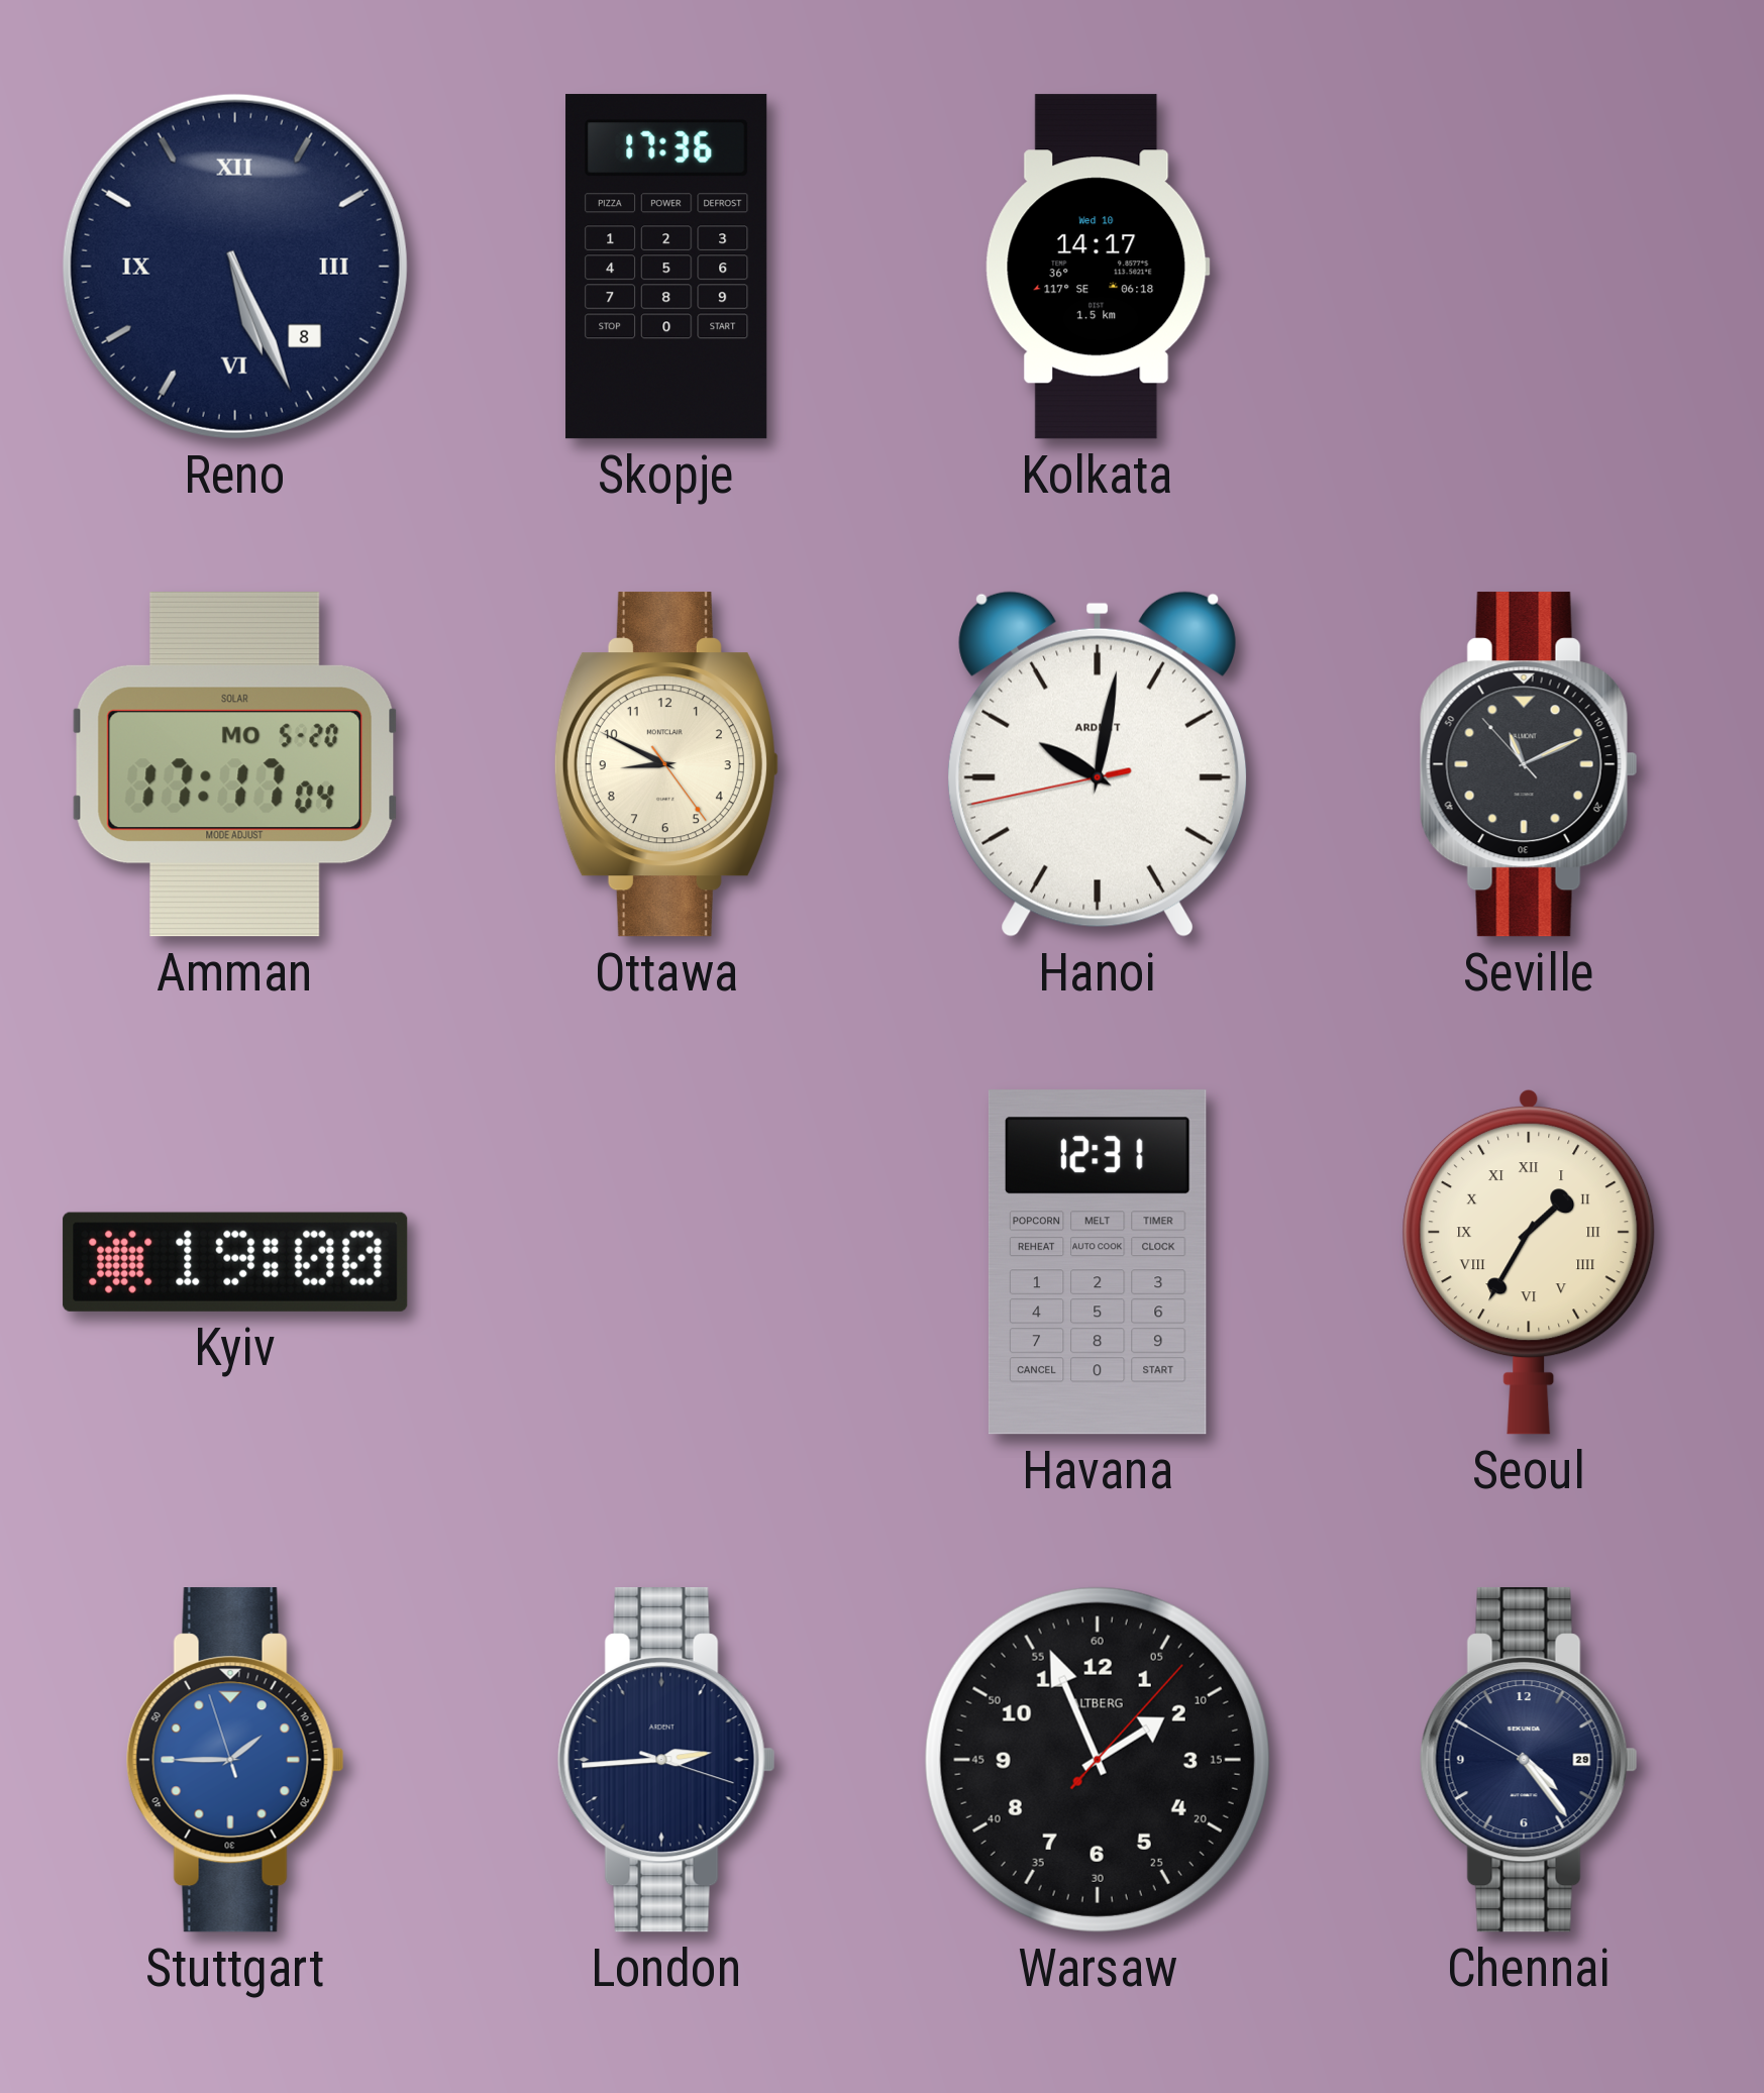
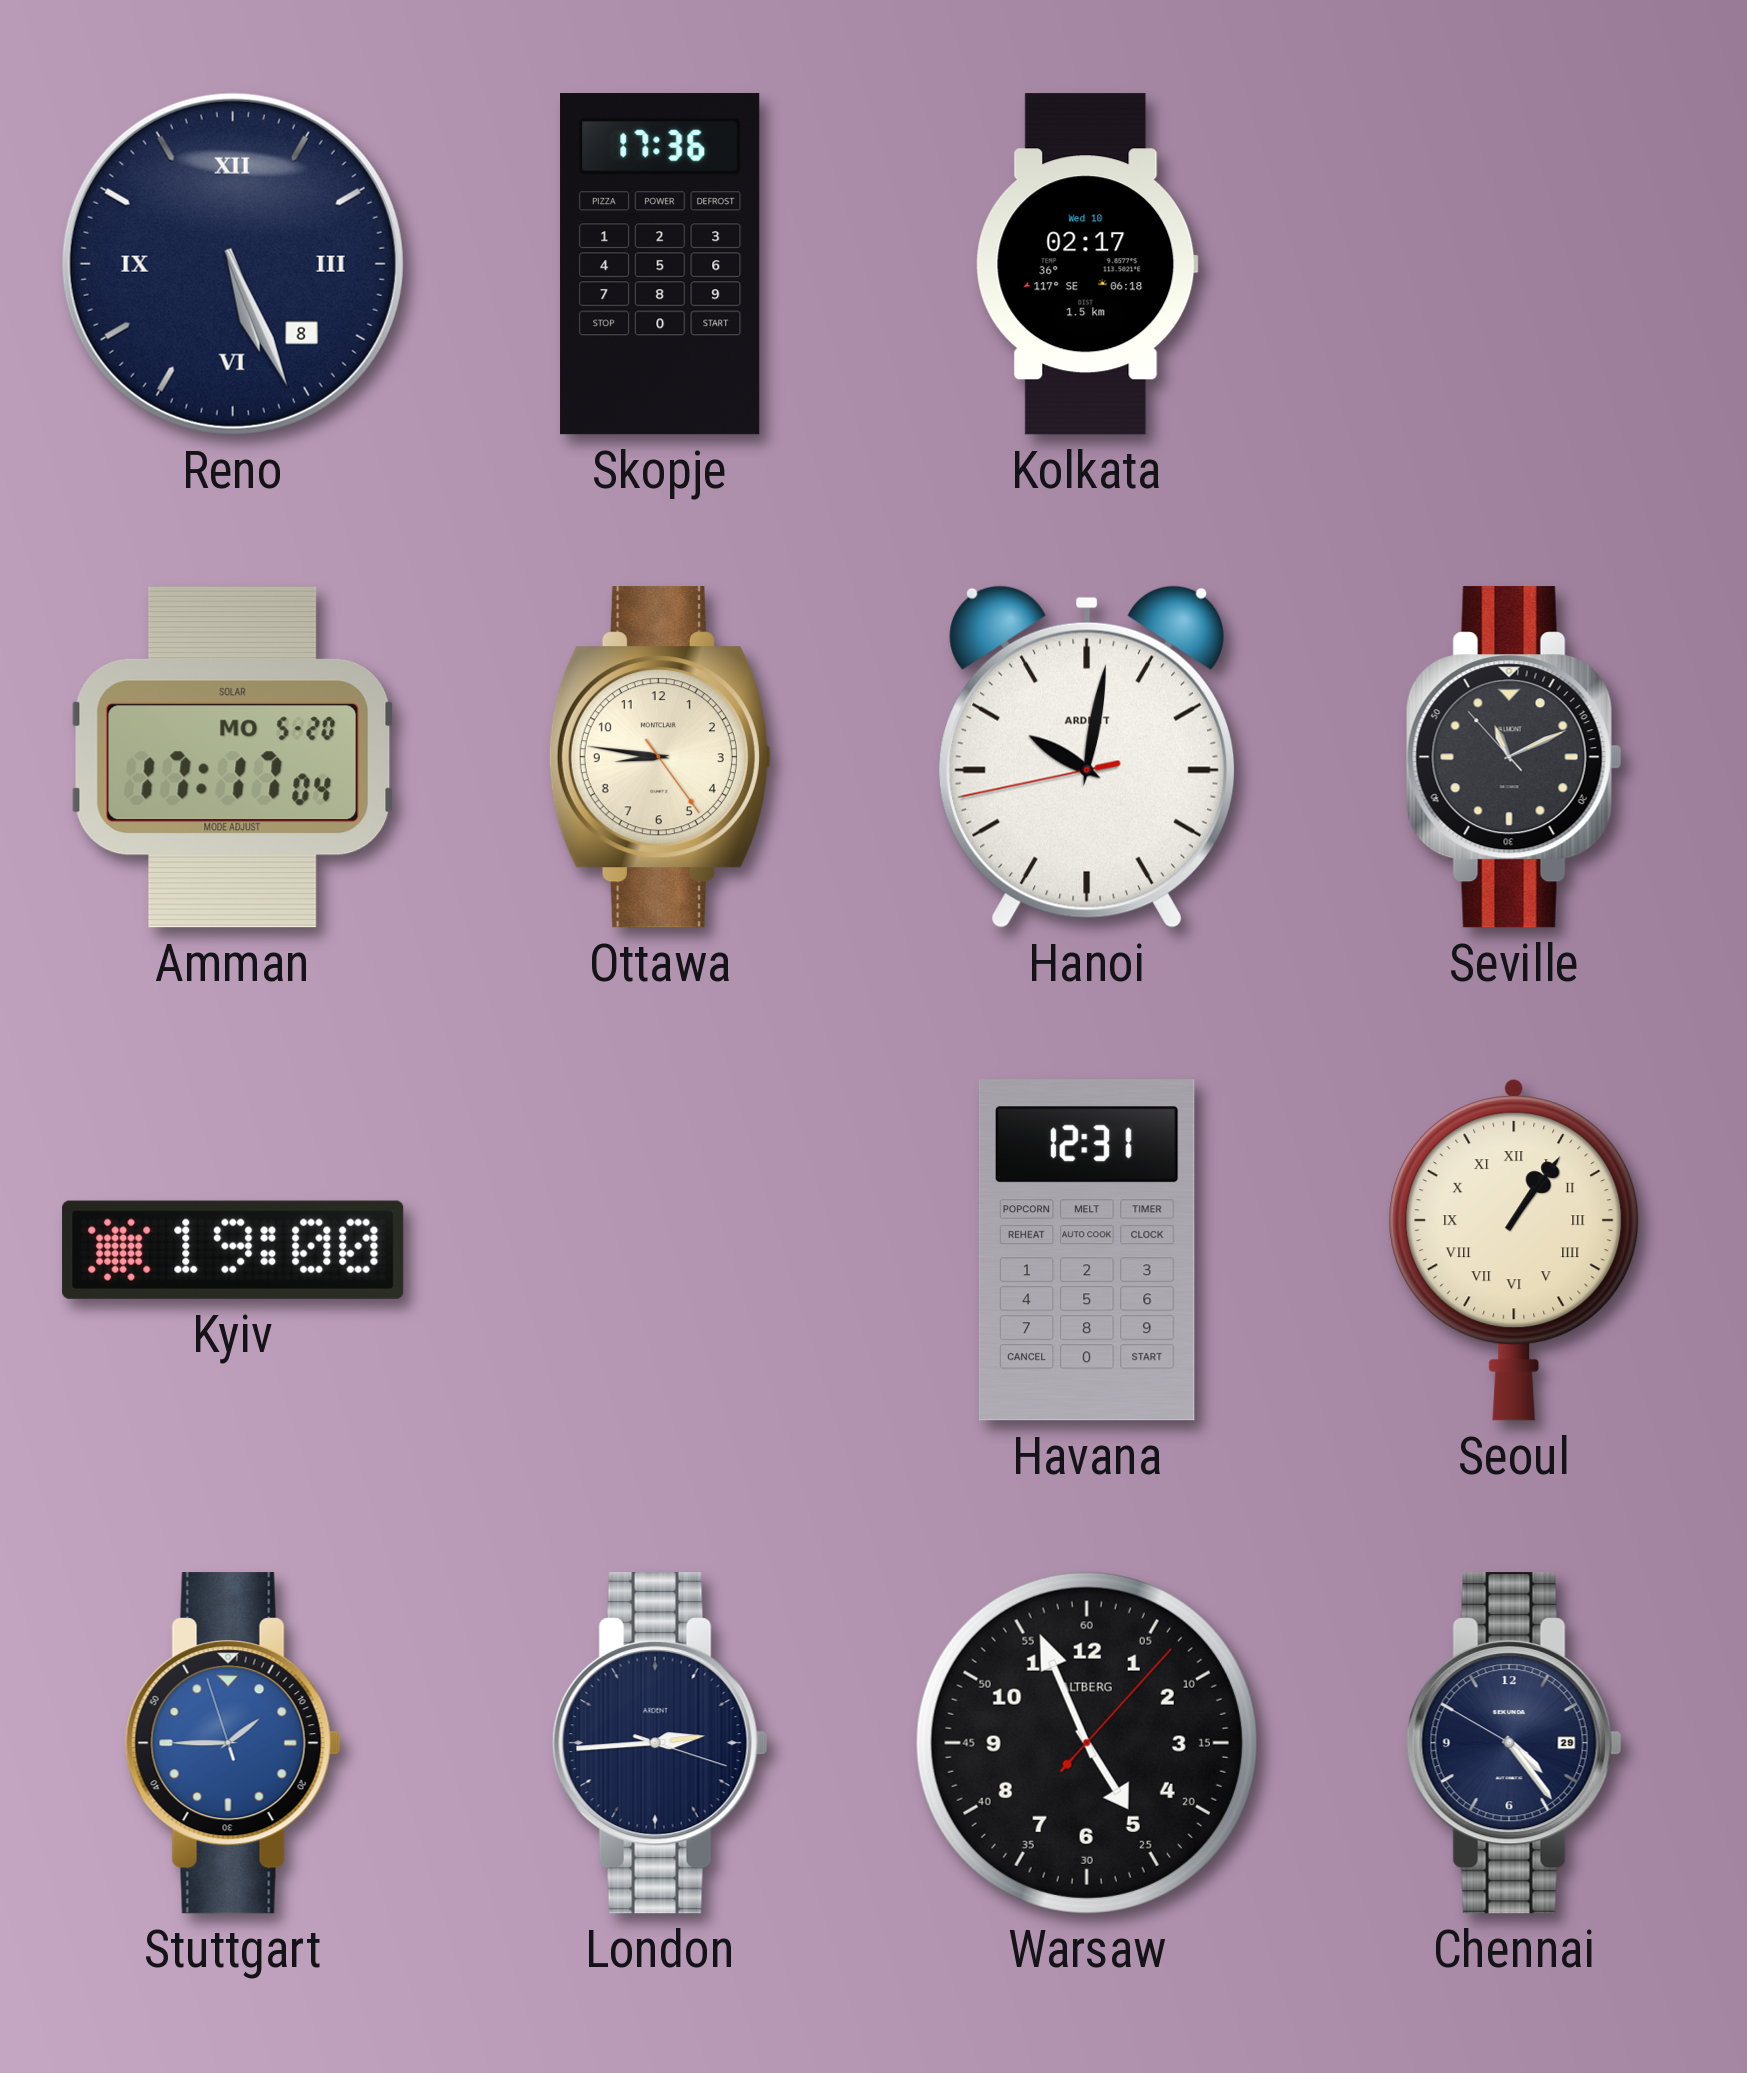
Kolkata: 14:17 -> 02:17
Ottawa: 8:49 -> 8:46
Seoul: 1:35 -> 1:06
Warsaw: 1:56 -> 4:56
